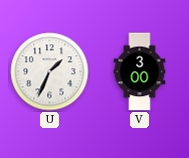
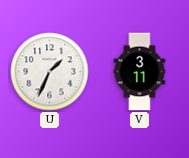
V: 3:00 -> 3:11
